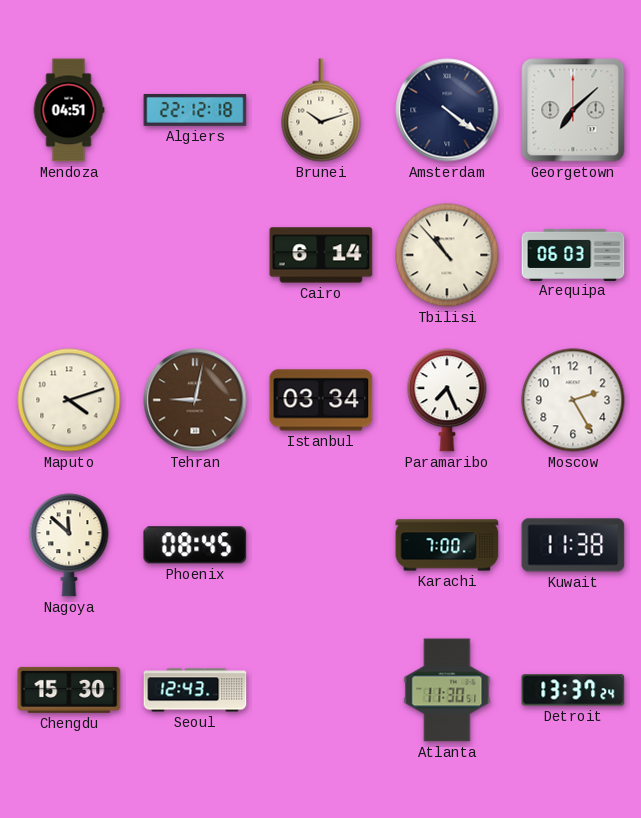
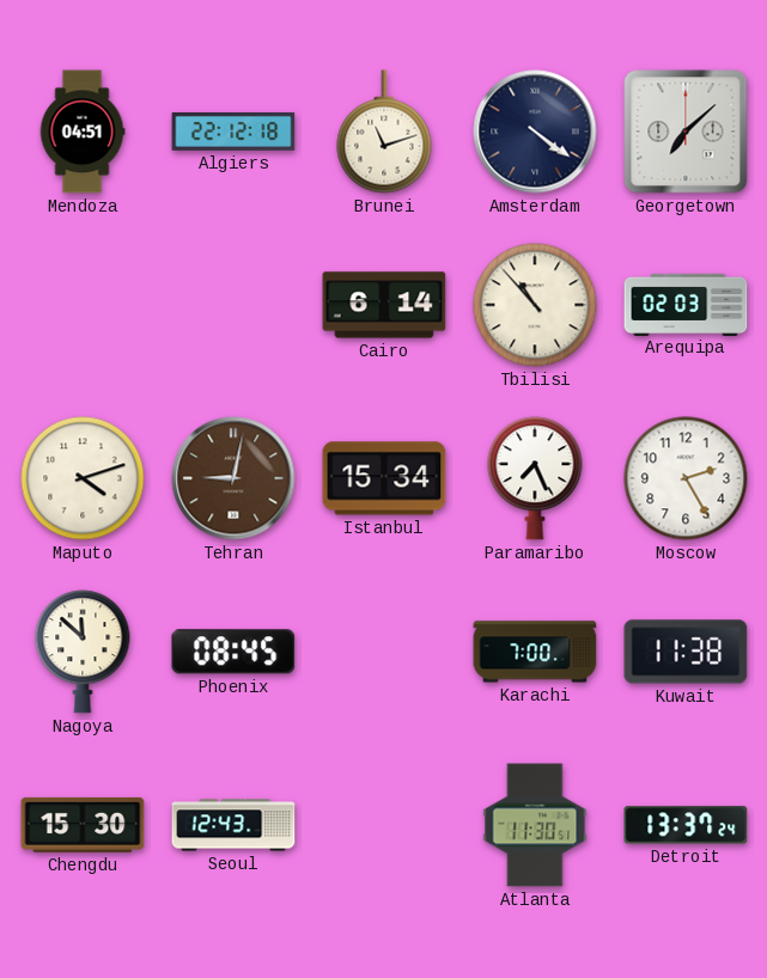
Brunei: 10:12 -> 11:12
Arequipa: 06:03 -> 02:03
Istanbul: 03:34 -> 15:34
